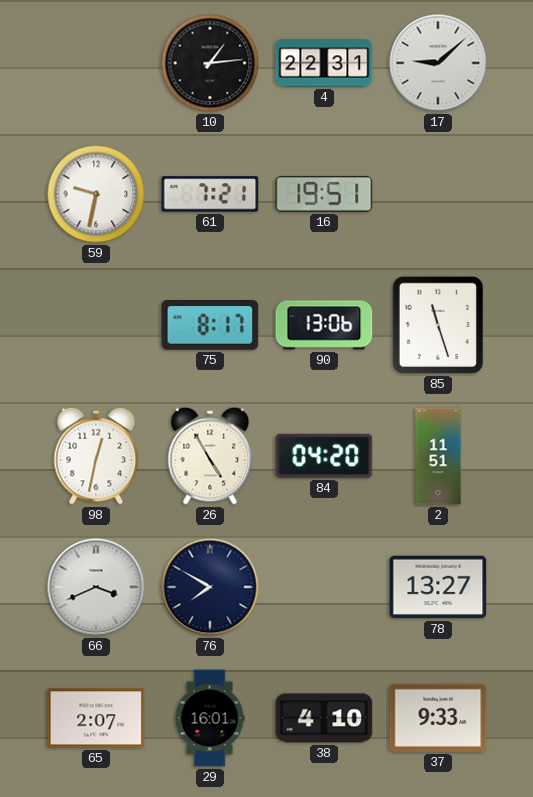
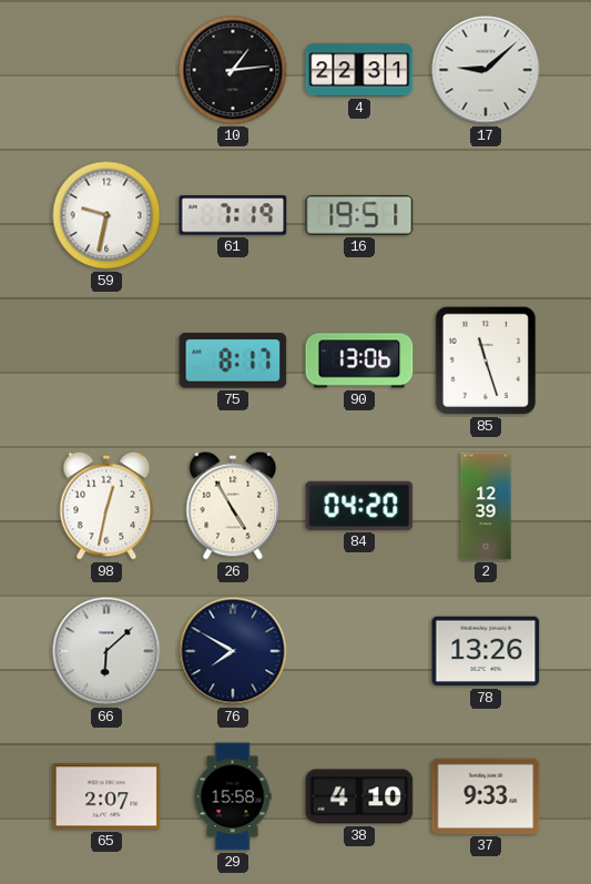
61: 7:21 -> 7:19
2: 11:51 -> 12:39
66: 3:41 -> 6:08
78: 13:27 -> 13:26
29: 16:01 -> 15:58
